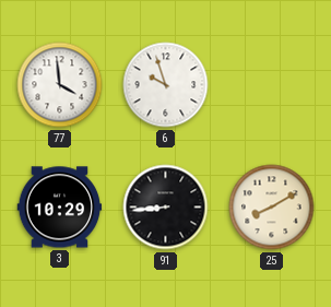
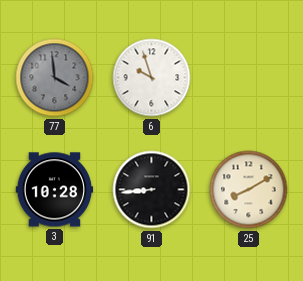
77 dial: white -> grey
3: 10:29 -> 10:28
